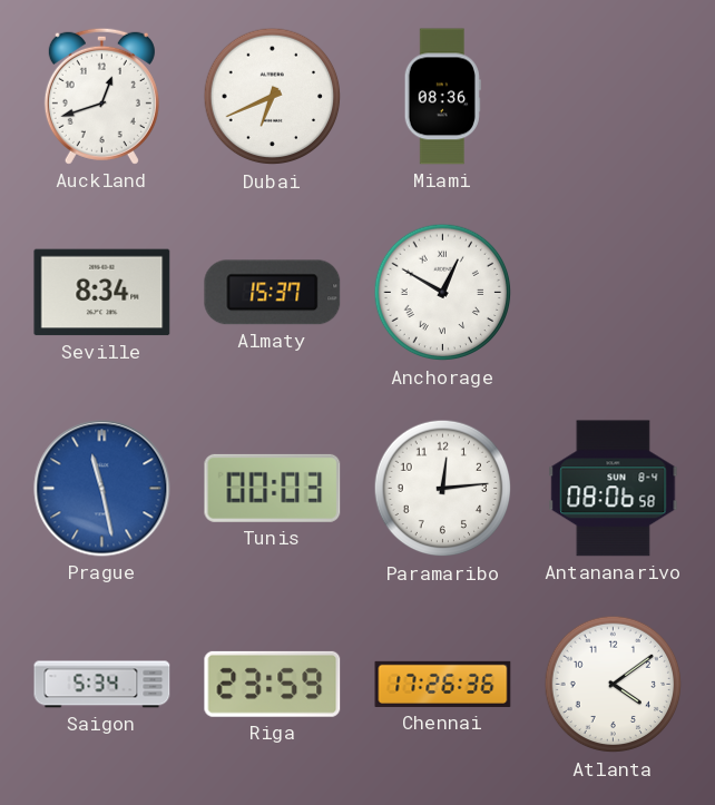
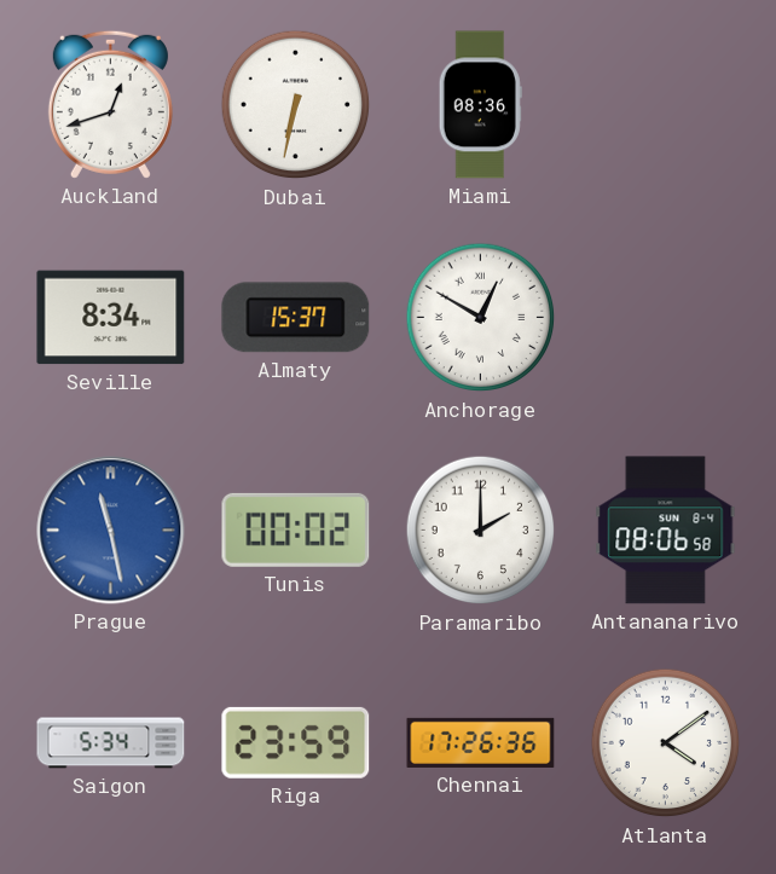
Dubai: 6:41 -> 6:32
Tunis: 00:03 -> 00:02
Paramaribo: 12:14 -> 2:00
